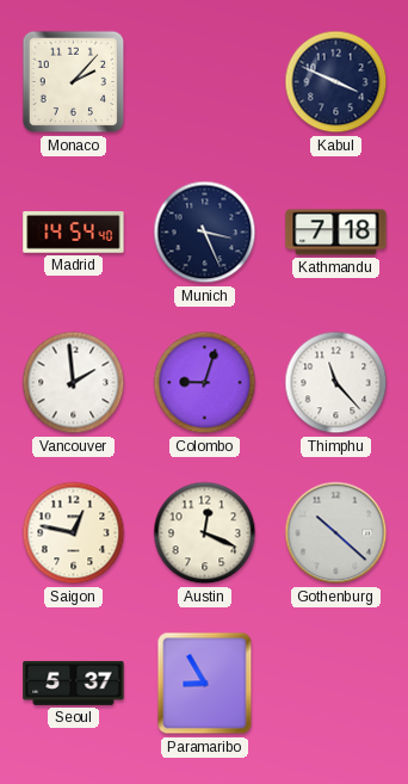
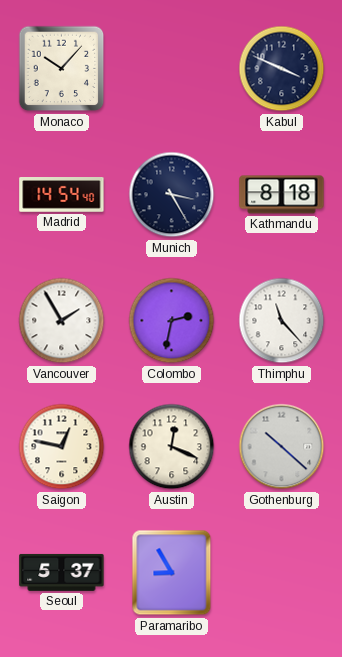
Monaco: 2:07 -> 10:07
Munich: 3:26 -> 3:25
Kathmandu: 7:18 -> 8:18
Vancouver: 1:59 -> 1:55
Colombo: 9:03 -> 2:32
